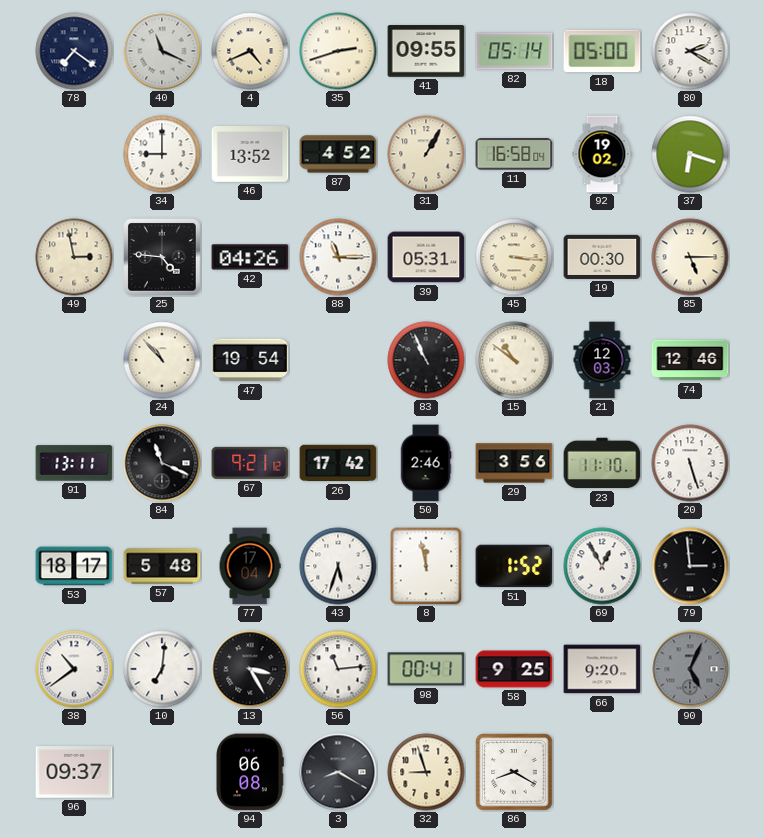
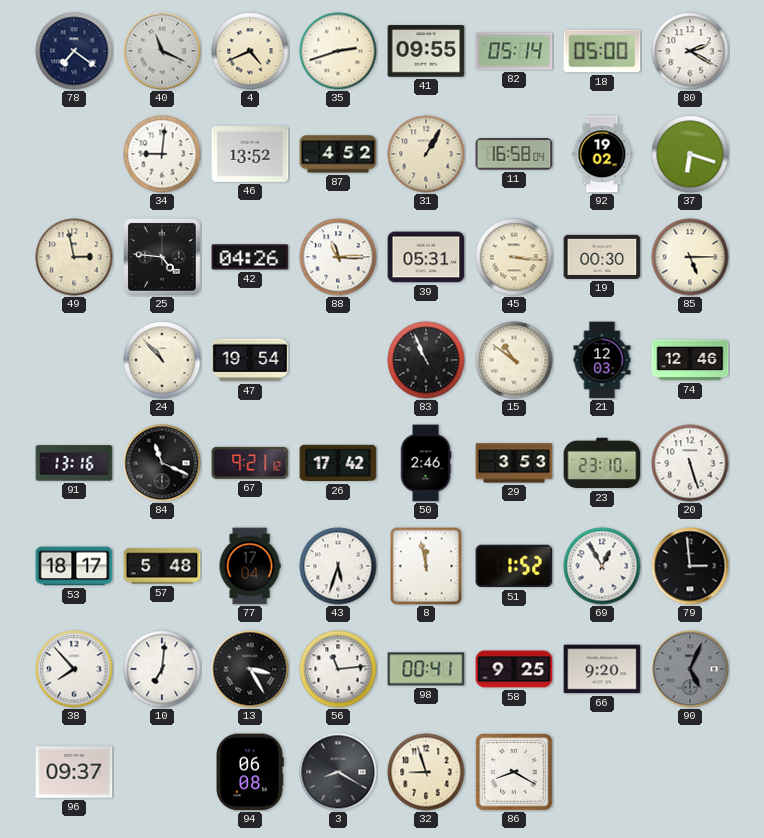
34: 9:00 -> 9:01
91: 13:11 -> 13:16
29: 3:56 -> 3:53
23: 11:10 -> 23:10
38: 10:39 -> 7:53
